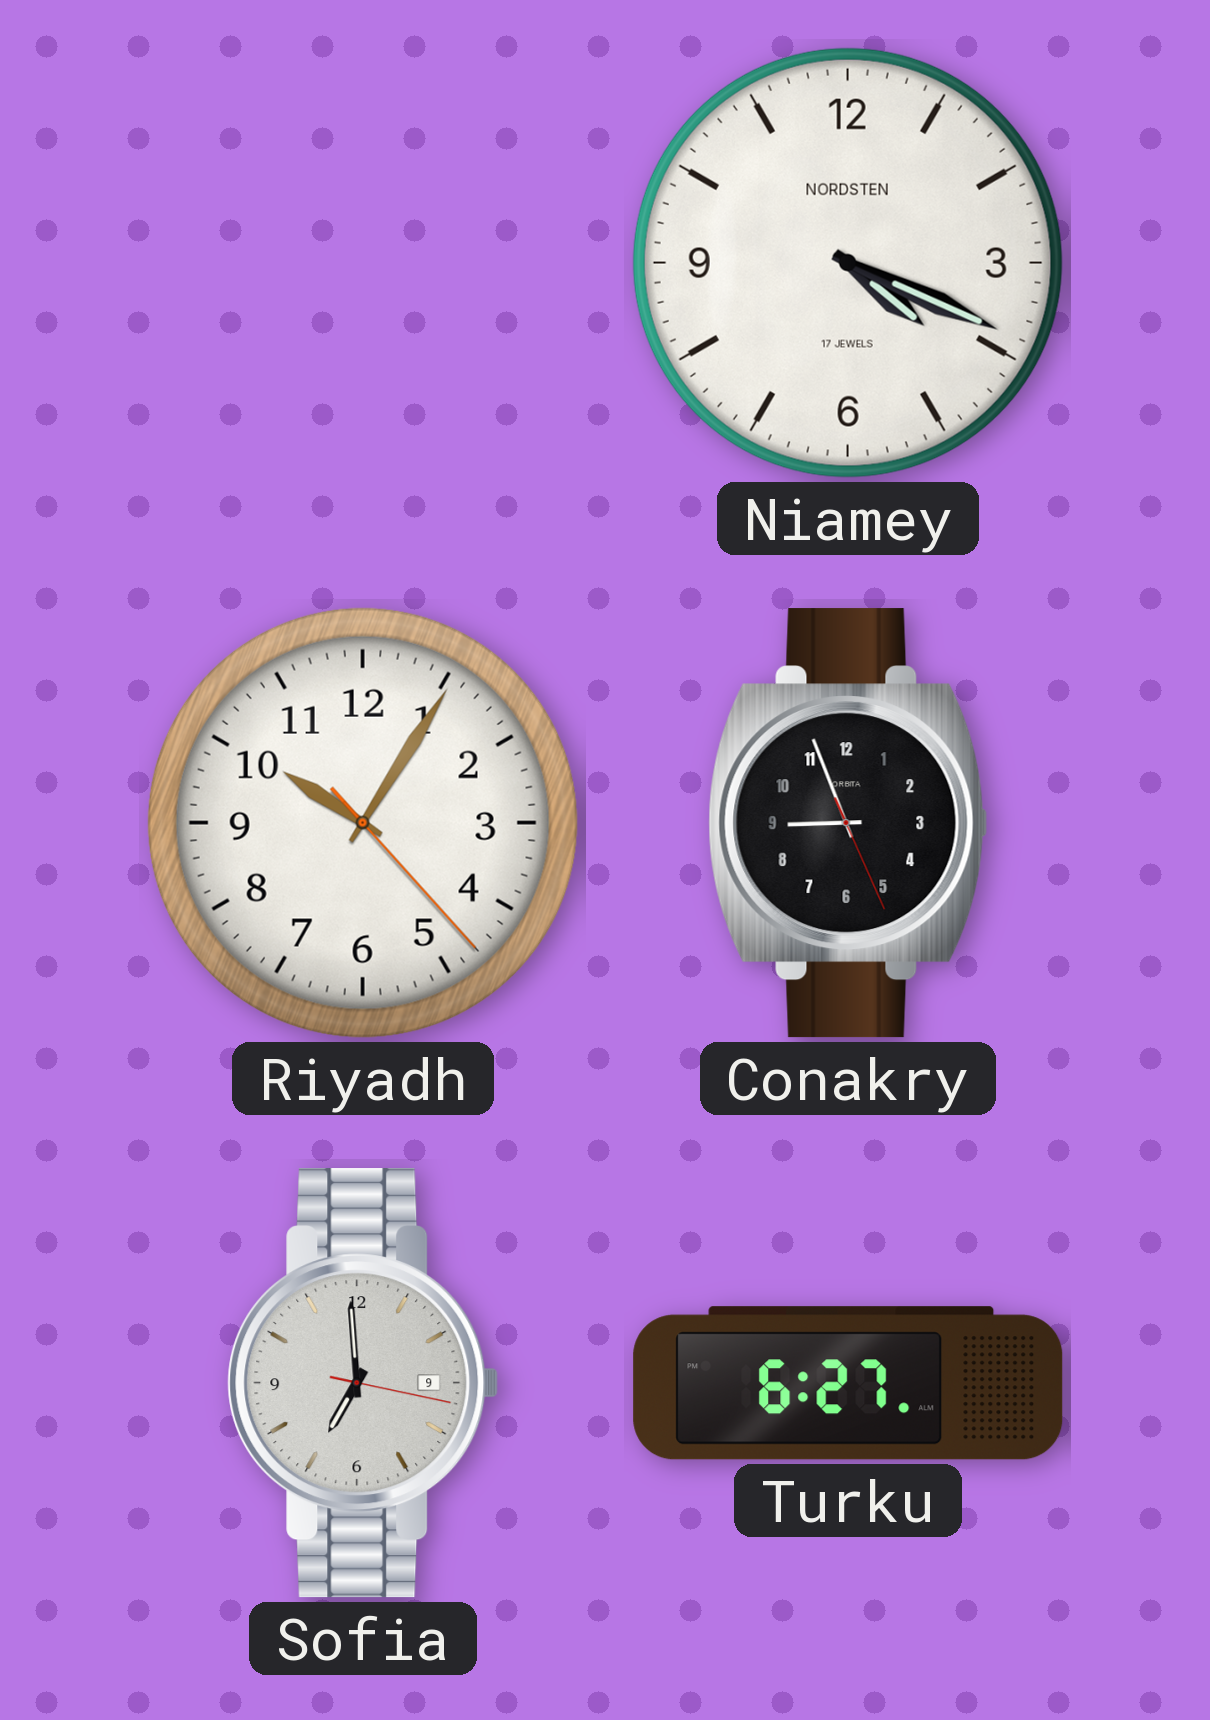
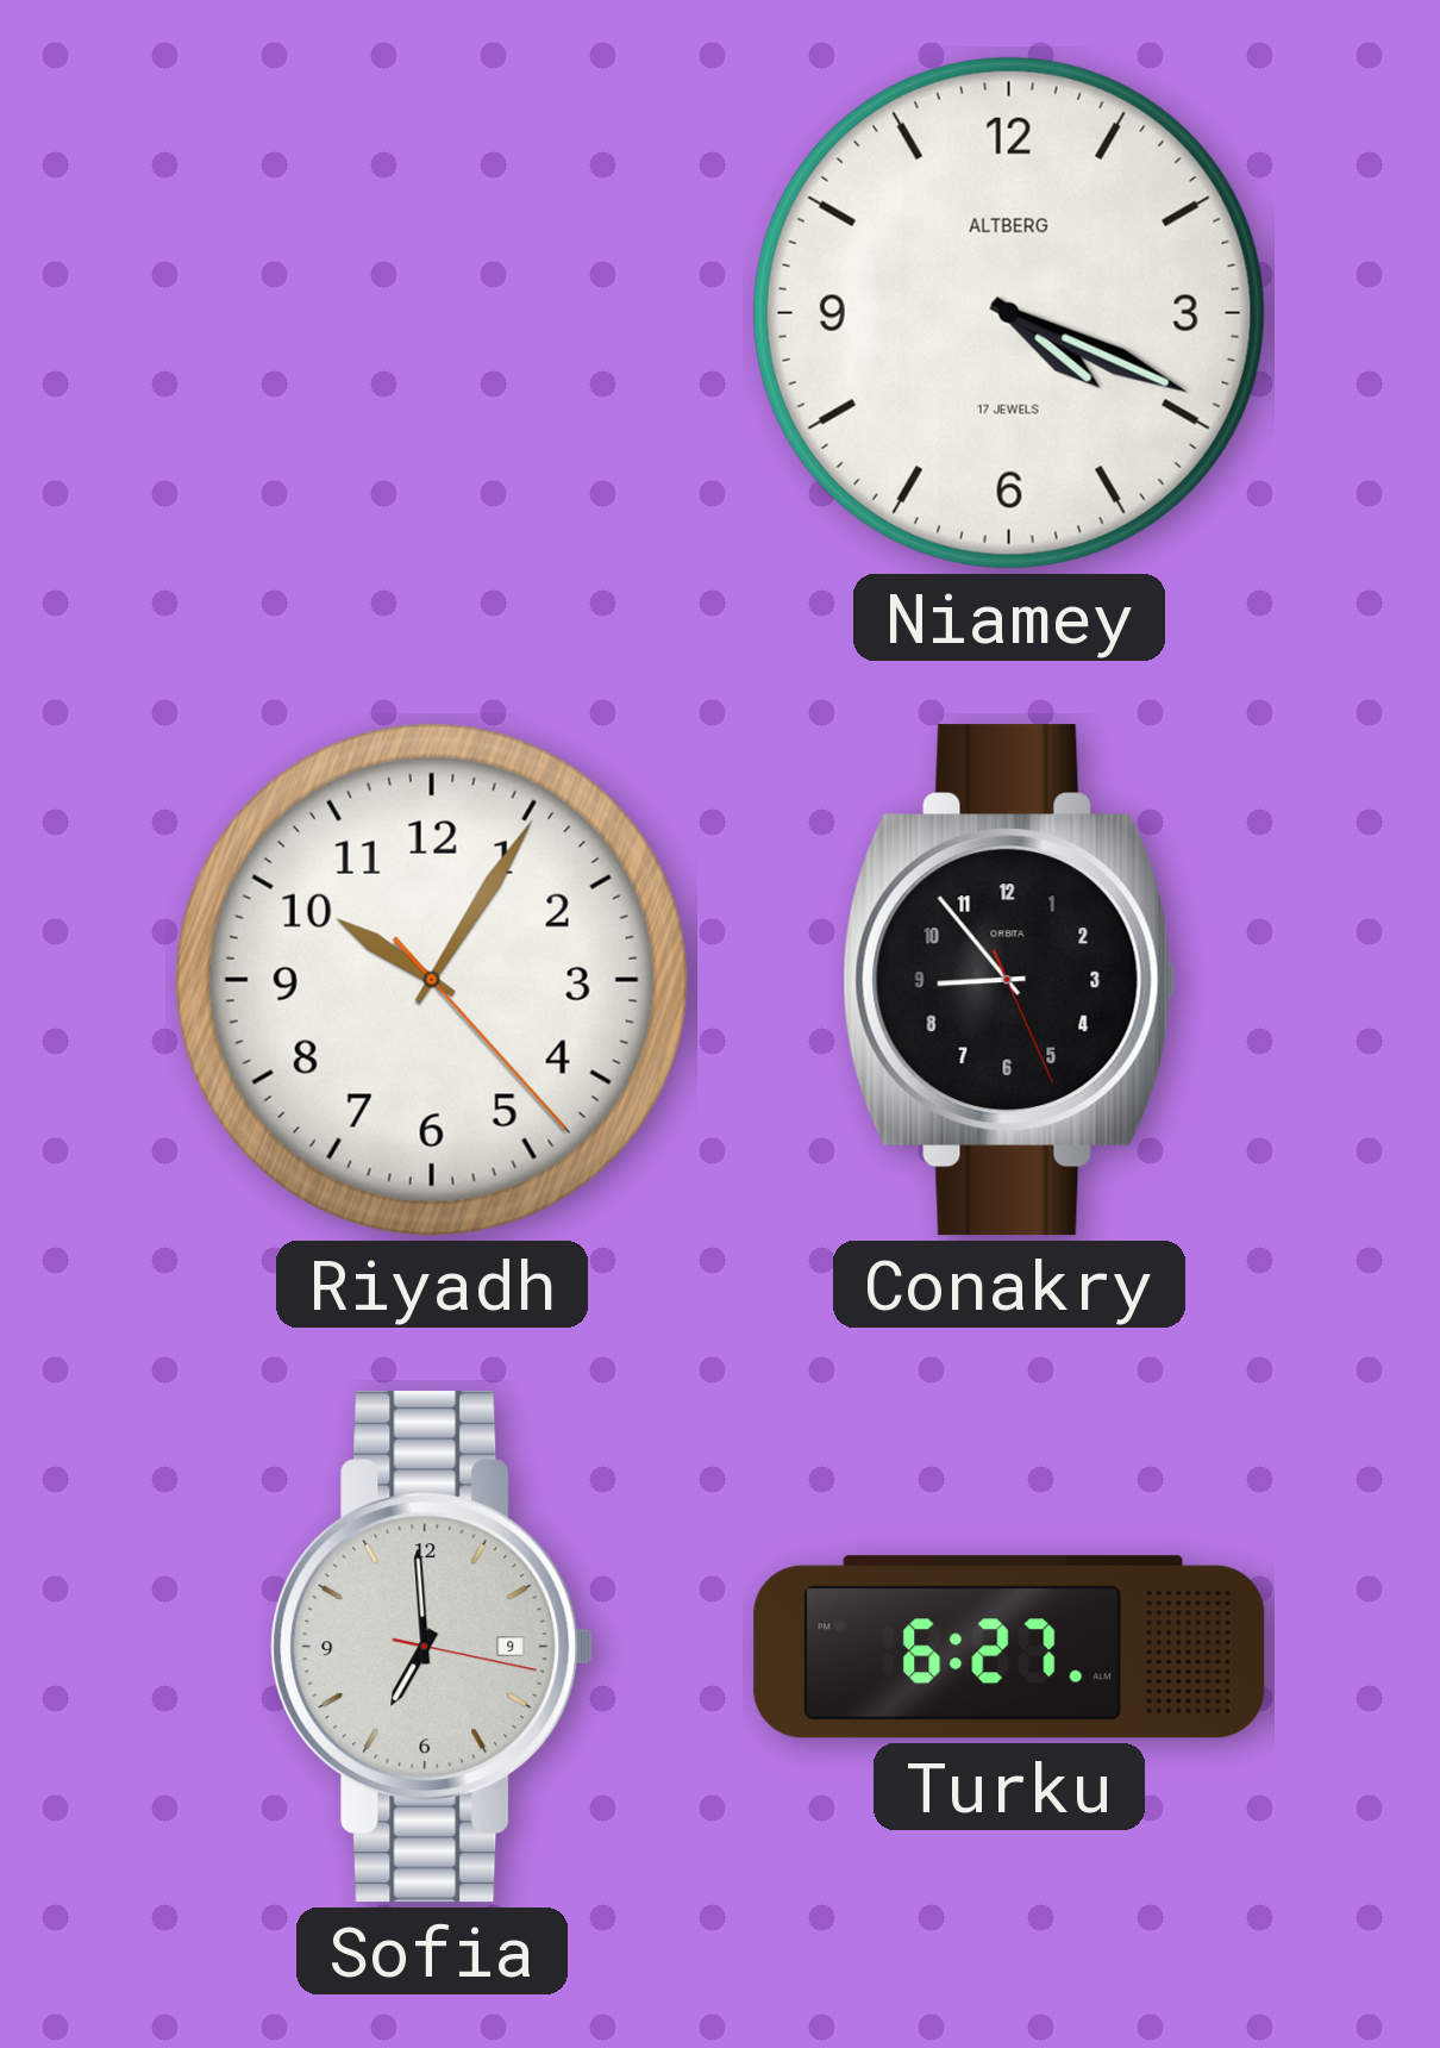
Niamey brand: NORDSTEN -> ALTBERG
Conakry: 8:56 -> 8:53
